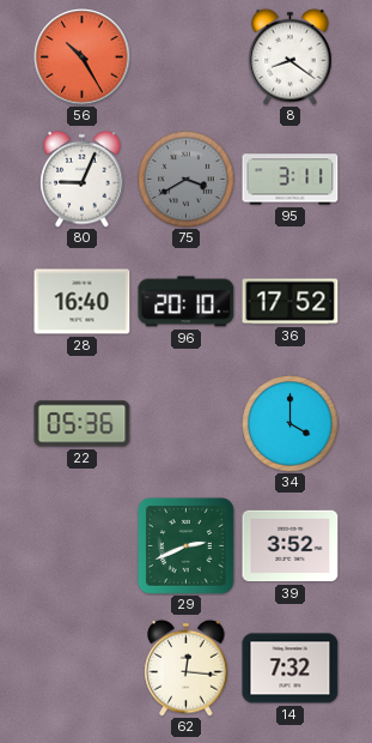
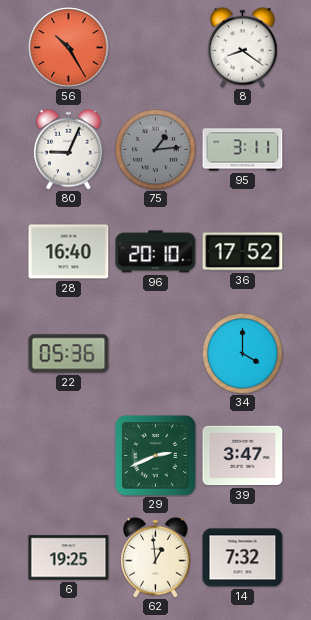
75: 3:40 -> 1:14
39: 3:52 -> 3:47
6: none -> 19:25
62: 12:16 -> 12:59
